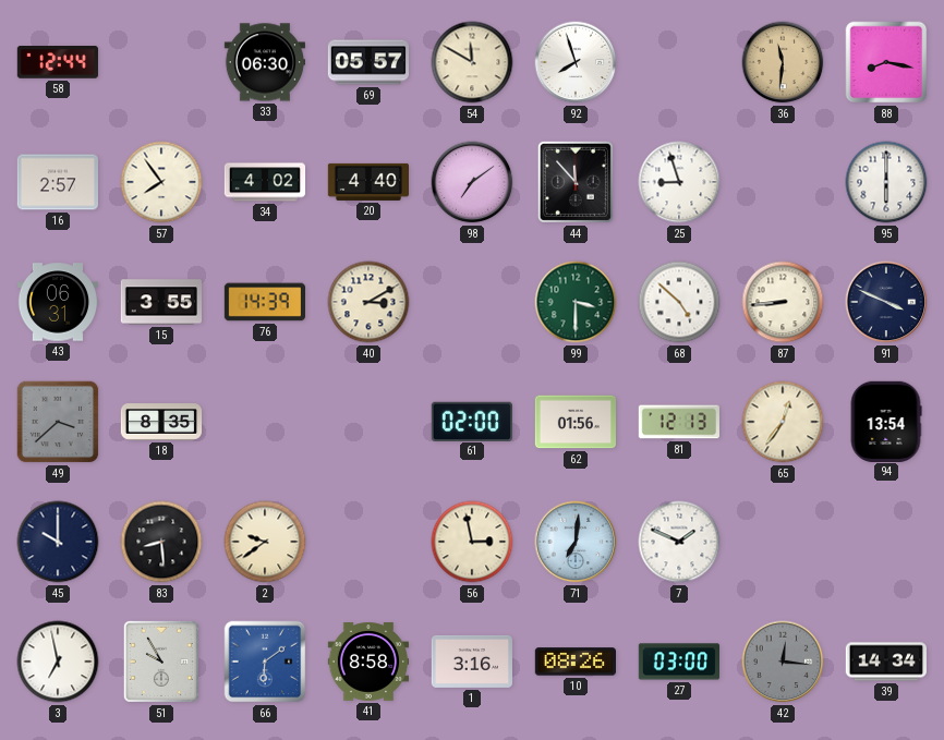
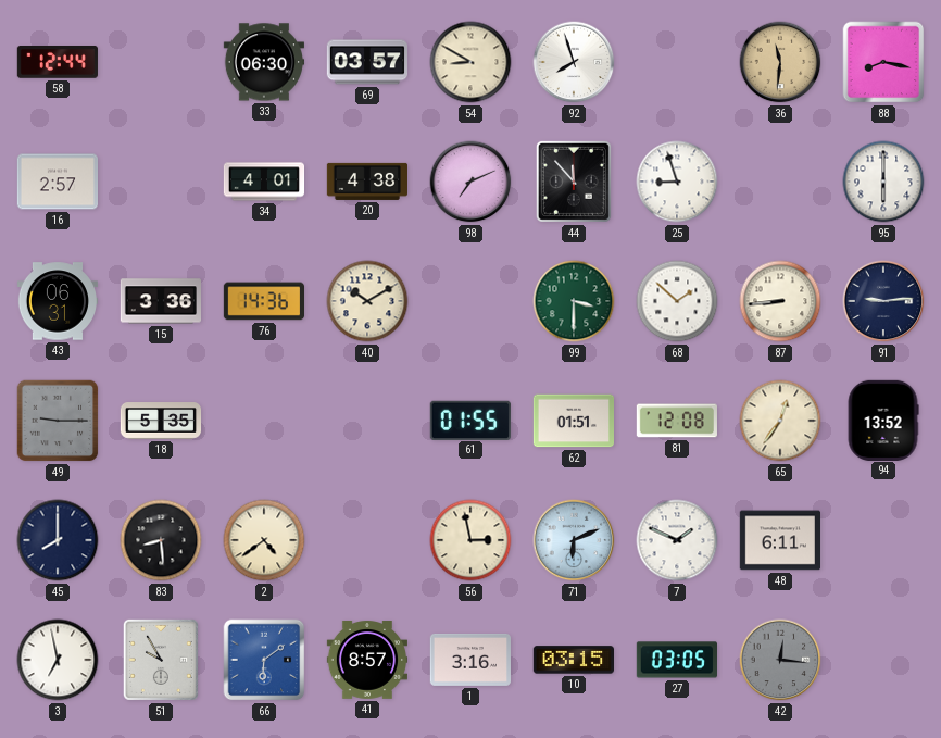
69: 05:57 -> 03:57
54: 11:50 -> 8:50
57: 7:54 -> none
34: 4:02 -> 4:01
20: 4:40 -> 4:38
98: 7:09 -> 7:11
15: 3:55 -> 3:36
76: 14:39 -> 14:36
40: 3:10 -> 10:10
68: 4:52 -> 1:52
91: 3:49 -> 9:14
49: 3:38 -> 9:15
18: 8:35 -> 5:35
61: 02:00 -> 01:55
62: 01:56 -> 01:51
81: 12:13 -> 12:08
94: 13:54 -> 13:52
45: 10:00 -> 8:00
2: 9:39 -> 4:39
71: 7:01 -> 6:11
48: none -> 6:11
41: 8:58 -> 8:57
10: 08:26 -> 03:15
27: 03:00 -> 03:05
39: 14:34 -> none
